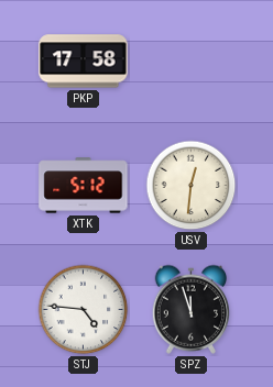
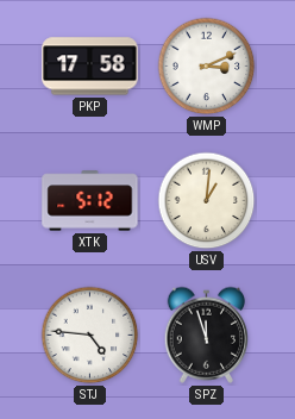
WMP: none -> 3:11
USV: 12:31 -> 1:01
